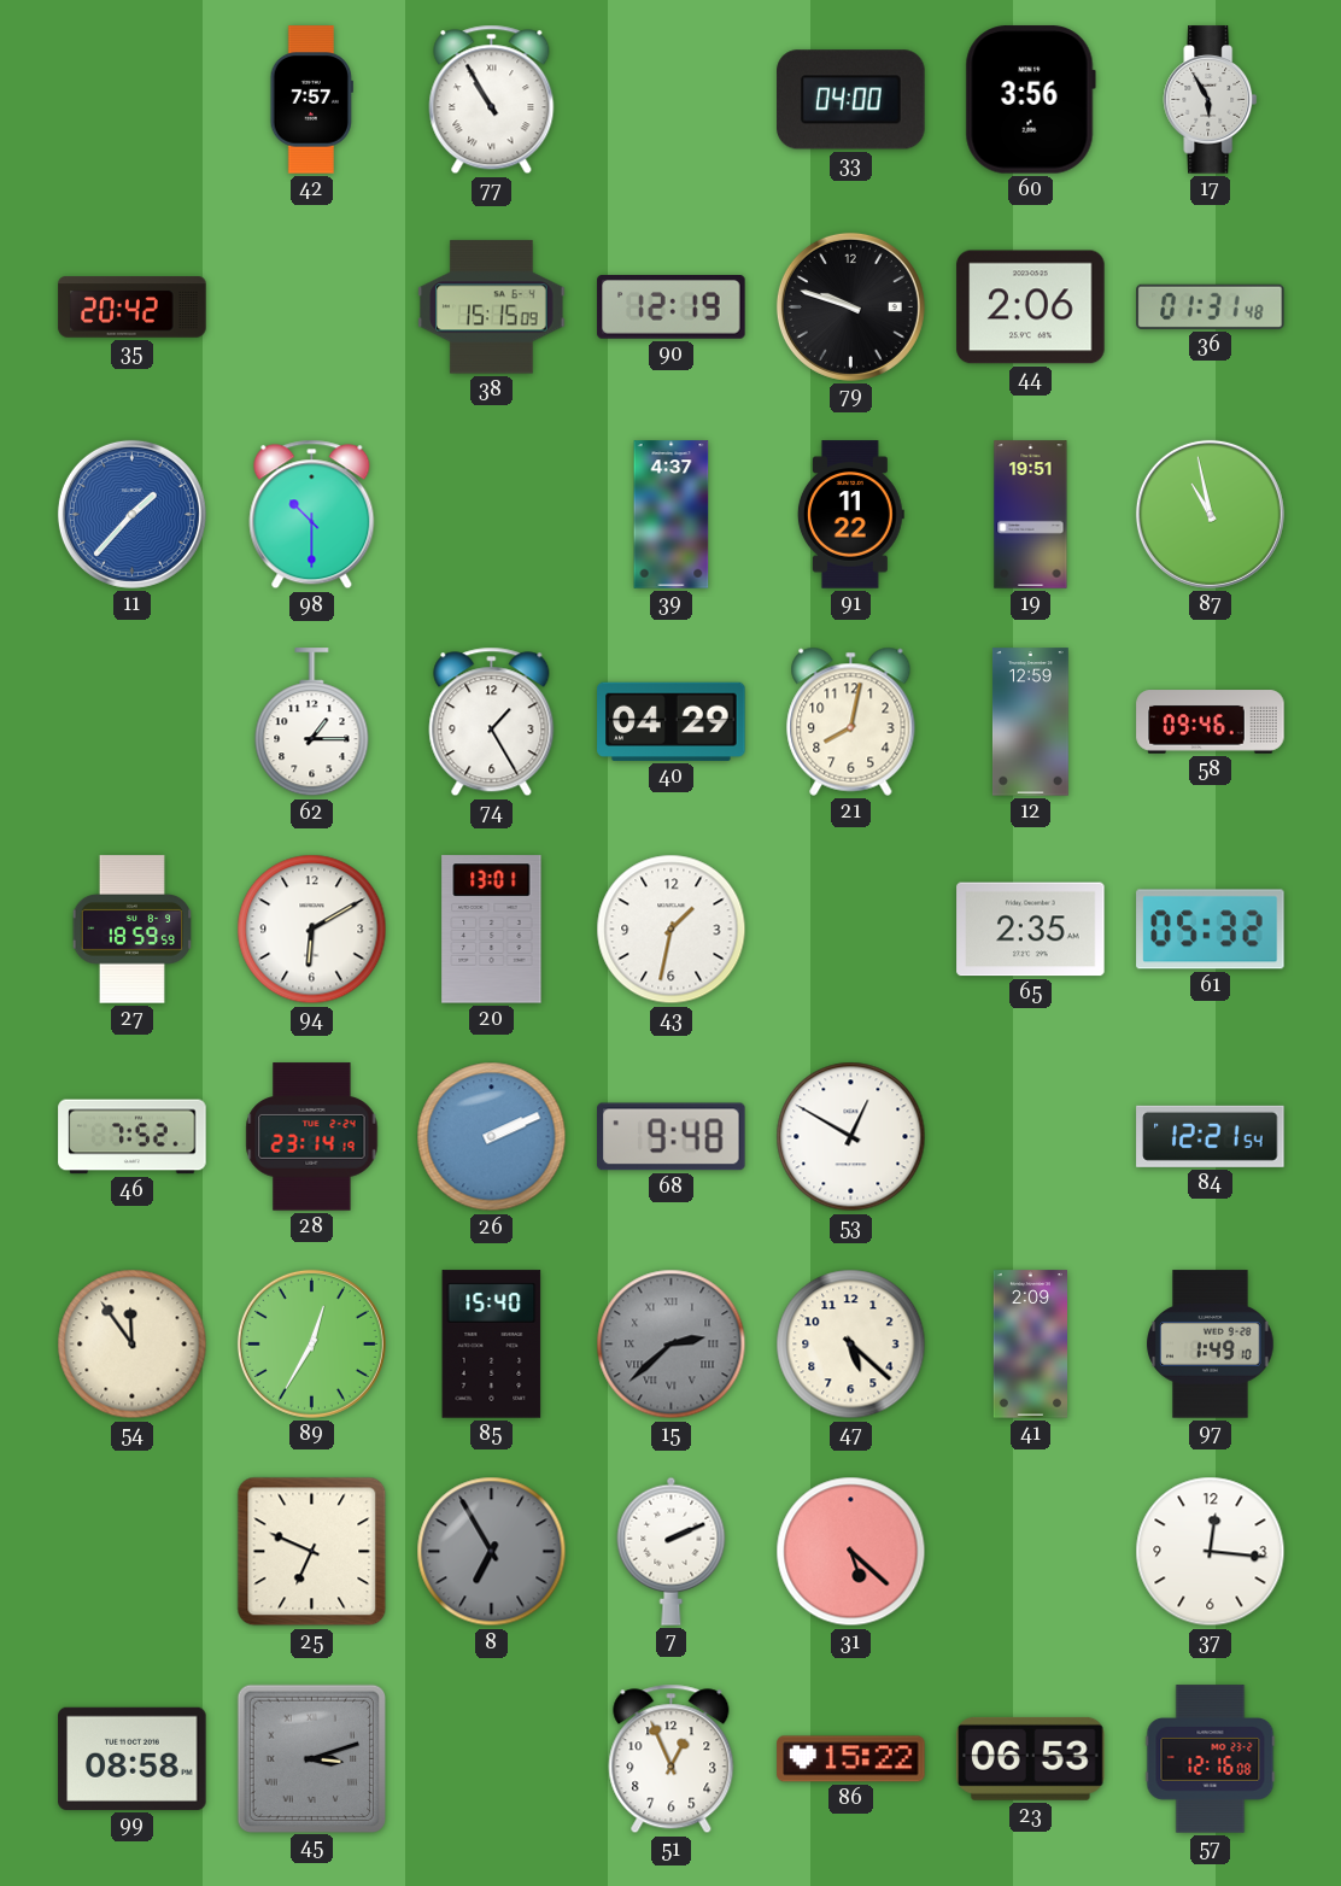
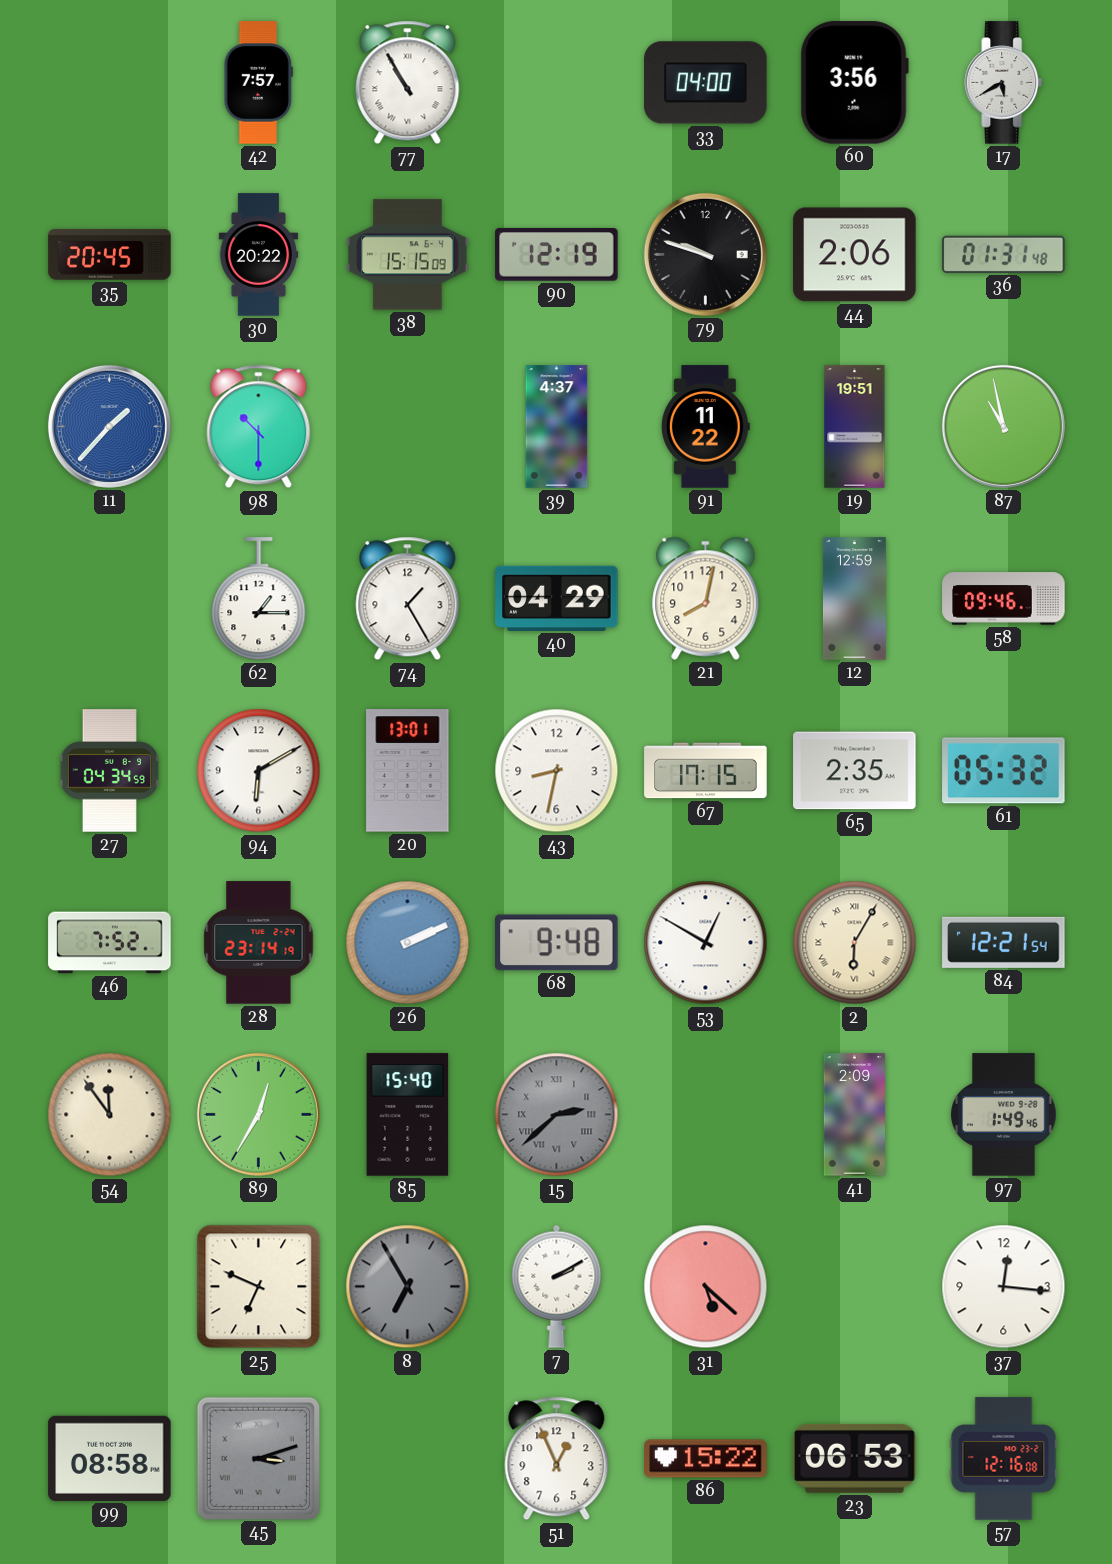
17: 5:55 -> 5:40
35: 20:42 -> 20:45
30: none -> 20:22
27: 18:59 -> 04:34
43: 1:32 -> 8:32
67: none -> 17:15
2: none -> 6:05
47: 5:22 -> none
97: 1:49:10 -> 1:49:46
7: 2:11 -> 2:10
